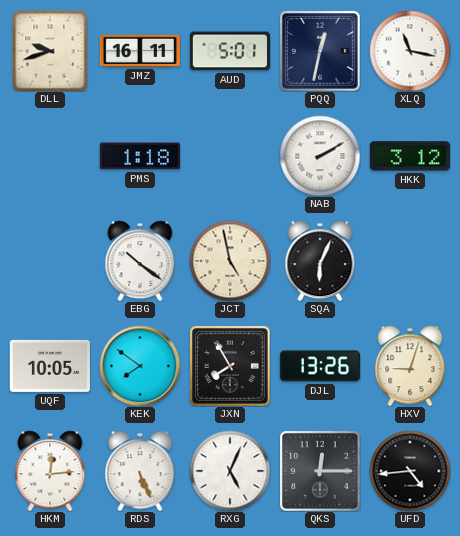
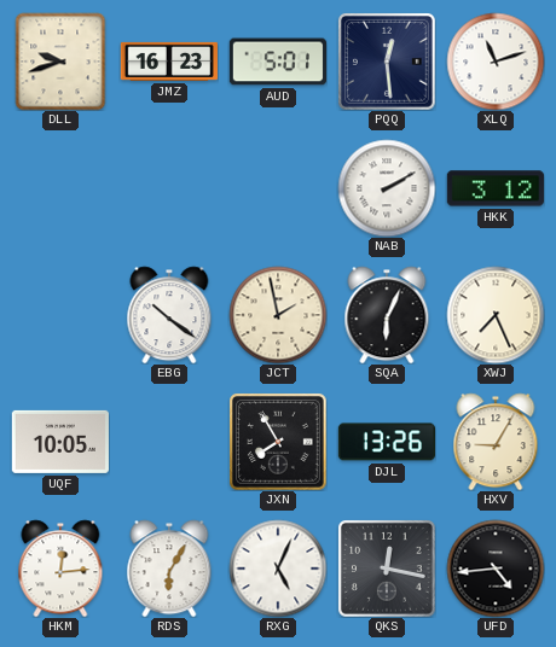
JMZ: 16:11 -> 16:23
PQQ: 12:32 -> 12:29
XLQ: 11:17 -> 11:12
PMS: 1:18 -> none
JCT: 4:58 -> 1:58
XWJ: none -> 7:26
KEK: 7:51 -> none
HXV: 9:03 -> 9:05
RDS: 5:26 -> 6:05
QKS: 12:15 -> 12:17
